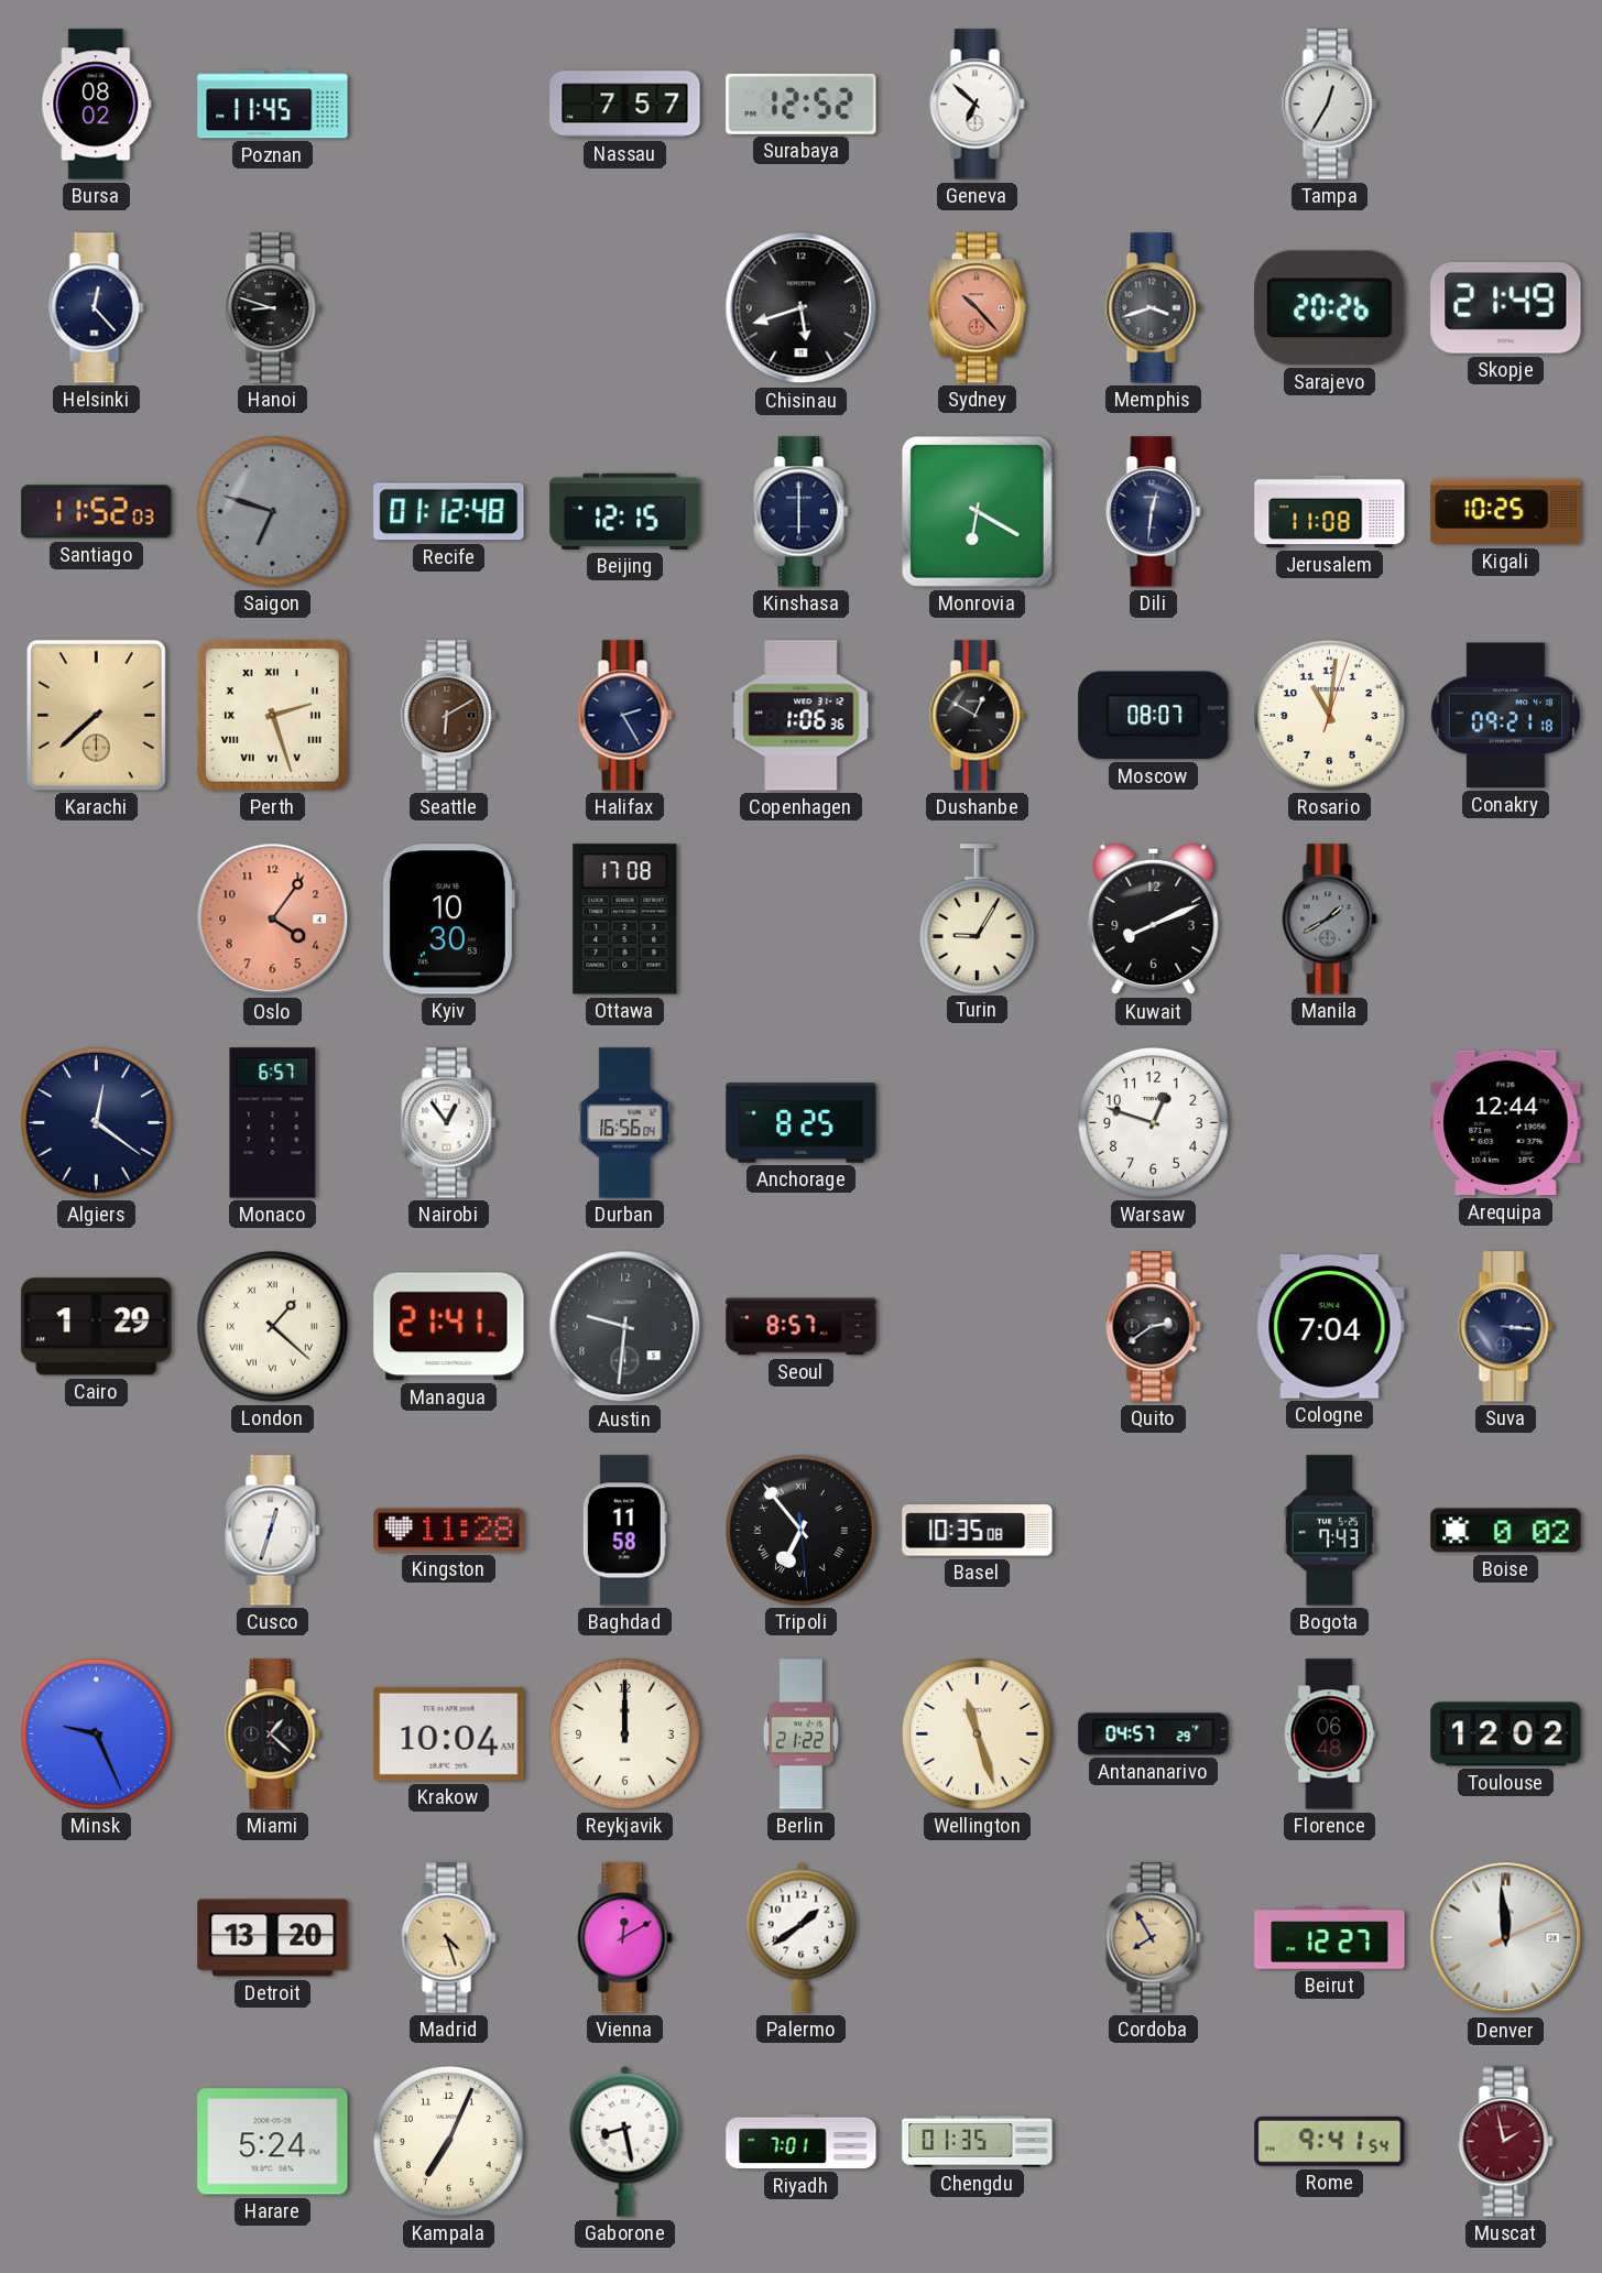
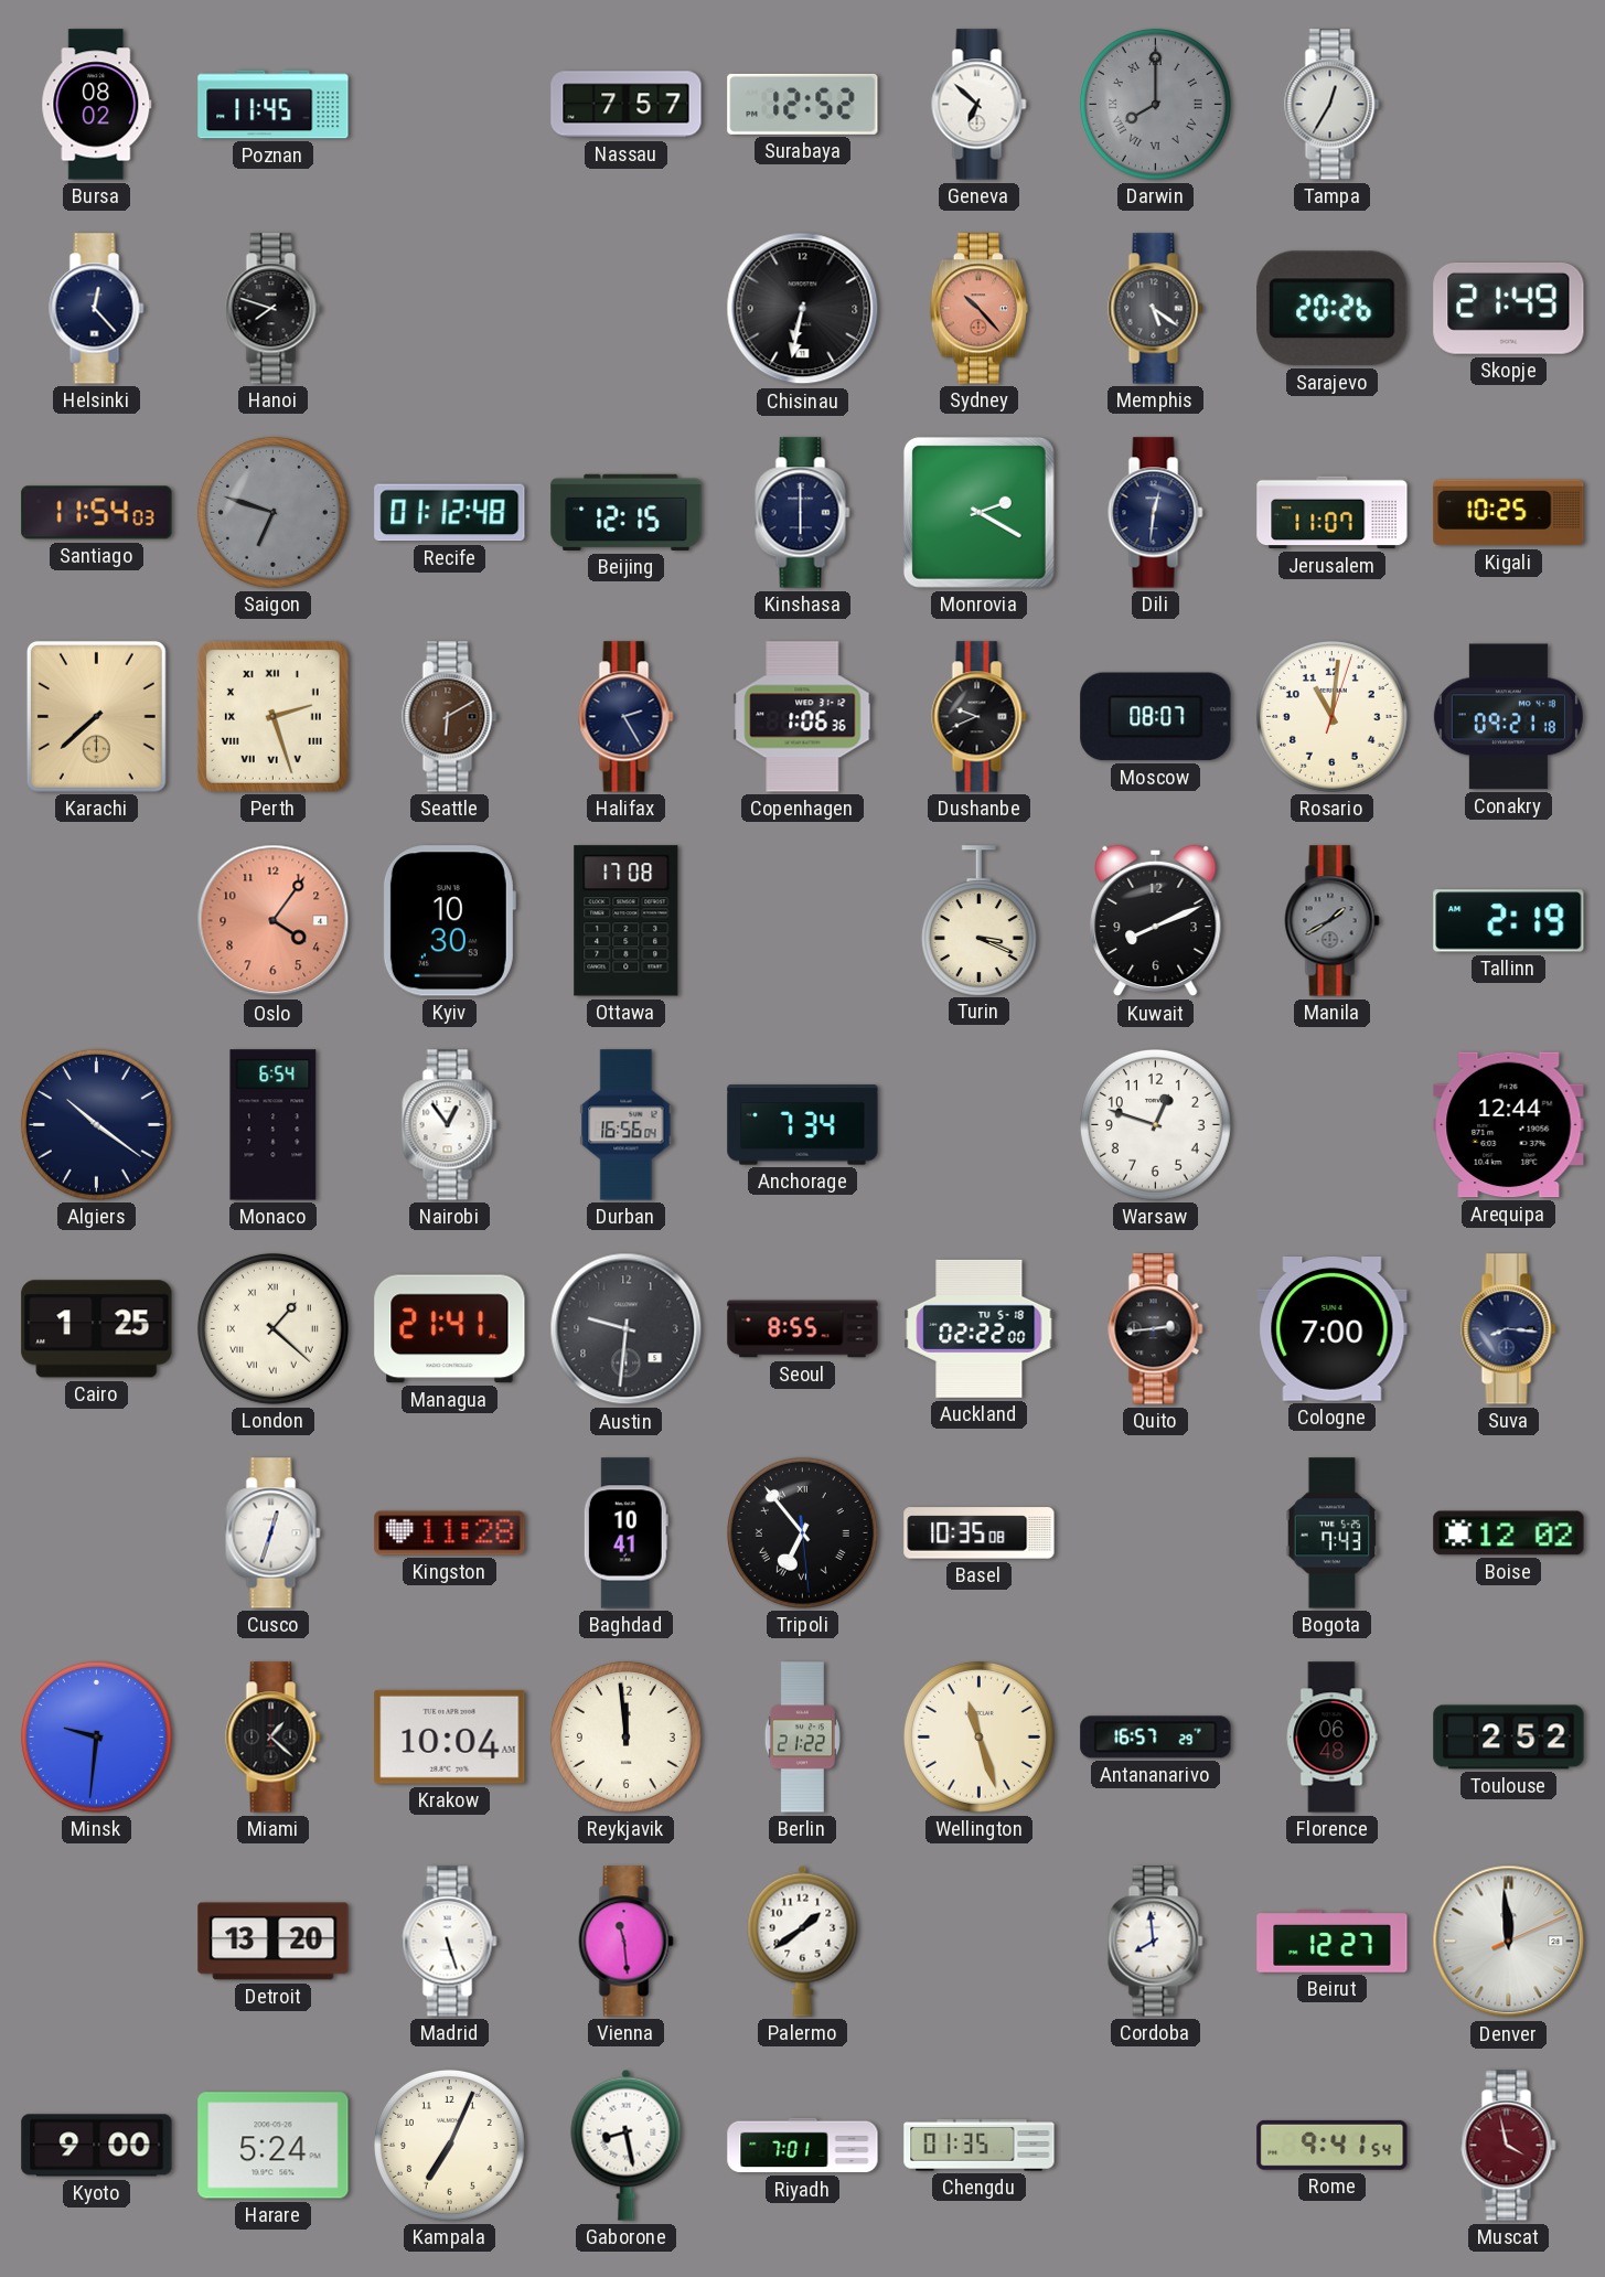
Darwin: none -> 8:00
Hanoi: 8:48 -> 7:48
Chisinau: 5:42 -> 6:32
Memphis: 3:42 -> 5:21
Santiago: 11:52 -> 11:54
Monrovia: 6:20 -> 2:20
Jerusalem: 11:08 -> 11:07
Dushanbe: 12:50 -> 9:41
Turin: 9:05 -> 3:19
Tallinn: none -> 2:19
Algiers: 12:21 -> 10:21
Monaco: 6:57 -> 6:54
Anchorage: 8:25 -> 7:34
Cairo: 1:29 -> 1:25
Seoul: 8:57 -> 8:55
Auckland: none -> 02:22
Quito: 2:39 -> 2:44
Cologne: 7:04 -> 7:00
Suva: 3:16 -> 8:16
Baghdad: 11:58 -> 10:41
Boise: 0:02 -> 12:02
Minsk: 9:26 -> 9:31
Reykjavik: 12:00 -> 11:59
Antananarivo: 04:57 -> 16:57
Toulouse: 12:02 -> 2:52
Madrid: 4:27 -> 5:27
Madrid dial: champagne -> white
Vienna: 12:10 -> 11:29
Cordoba: 7:55 -> 7:59
Cordoba dial: champagne -> white
Kyoto: none -> 9:00
Muscat: 1:58 -> 3:58
